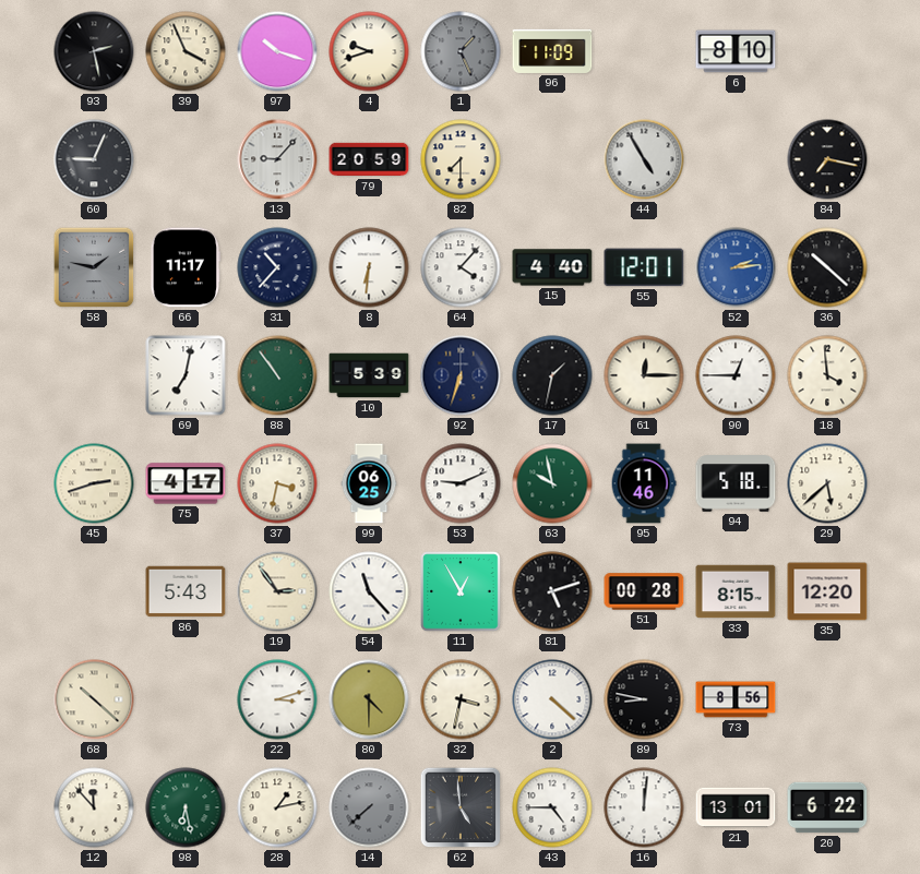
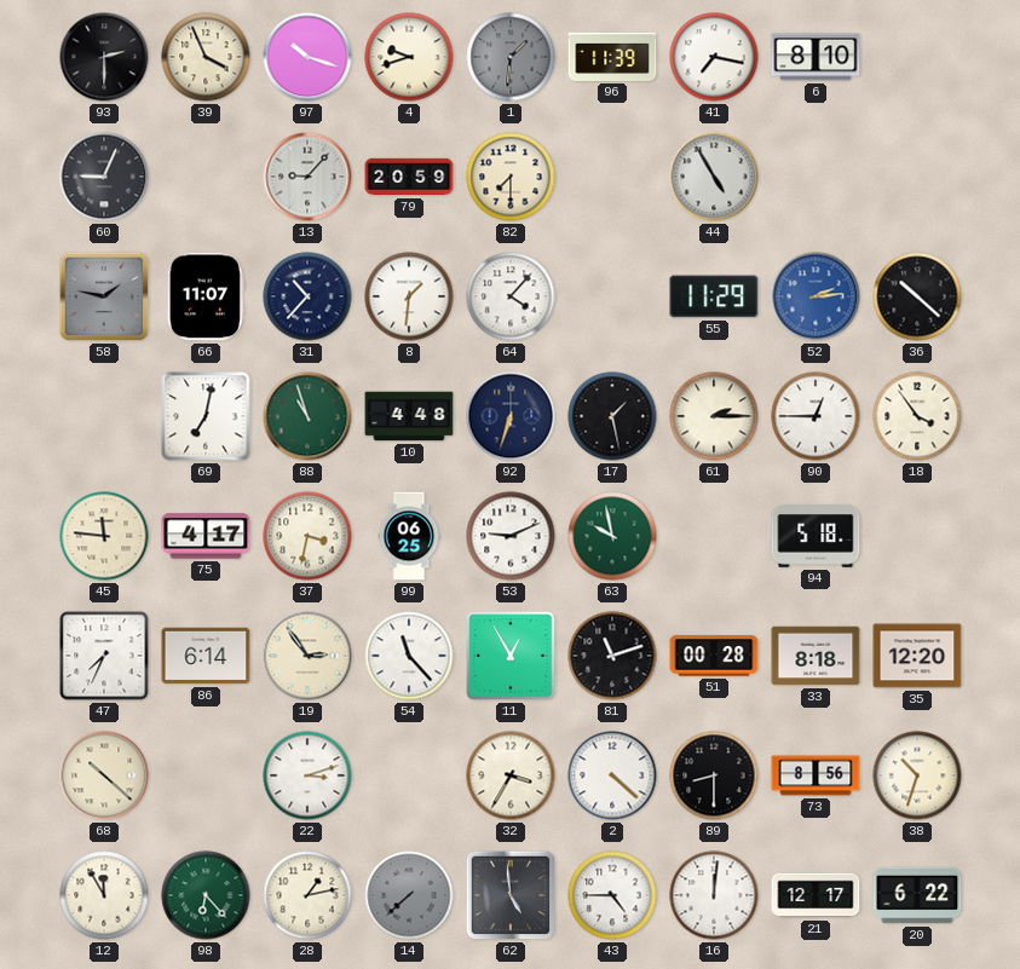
93: 2:28 -> 2:30
1: 1:26 -> 1:31
96: 11:09 -> 11:39
41: none -> 7:17
84: 7:17 -> none
66: 11:17 -> 11:07
8: 6:31 -> 1:31
15: 4:40 -> none
55: 12:01 -> 11:29
88: 10:54 -> 10:57
10: 5:39 -> 4:48
17: 1:32 -> 1:28
61: 12:15 -> 2:15
18: 3:59 -> 3:54
45: 2:42 -> 11:46
95: 11:46 -> none
29: 5:38 -> none
47: none -> 7:34
86: 5:43 -> 6:14
81: 5:12 -> 11:12
33: 8:15 -> 8:18
80: 4:30 -> none
32: 3:32 -> 3:35
89: 8:47 -> 8:30
38: none -> 10:33
12: 11:53 -> 11:55
98: 6:28 -> 6:23
21: 13:01 -> 12:17
